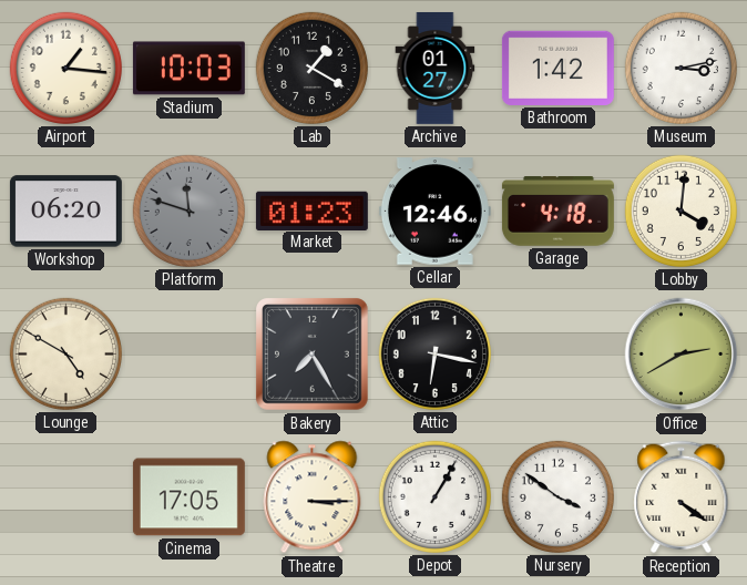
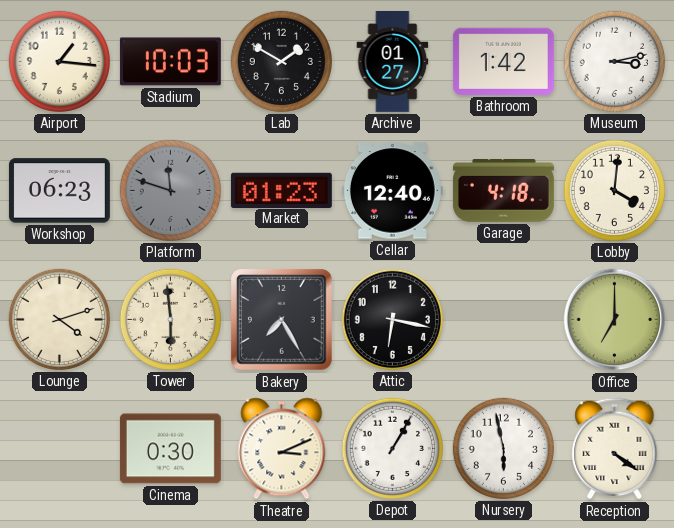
Lab: 1:20 -> 1:50
Workshop: 06:20 -> 06:23
Cellar: 12:46 -> 12:40
Lounge: 4:50 -> 4:12
Tower: none -> 5:59
Office: 2:40 -> 7:00
Cinema: 17:05 -> 0:30
Theatre: 3:15 -> 3:11
Nursery: 3:51 -> 5:58
